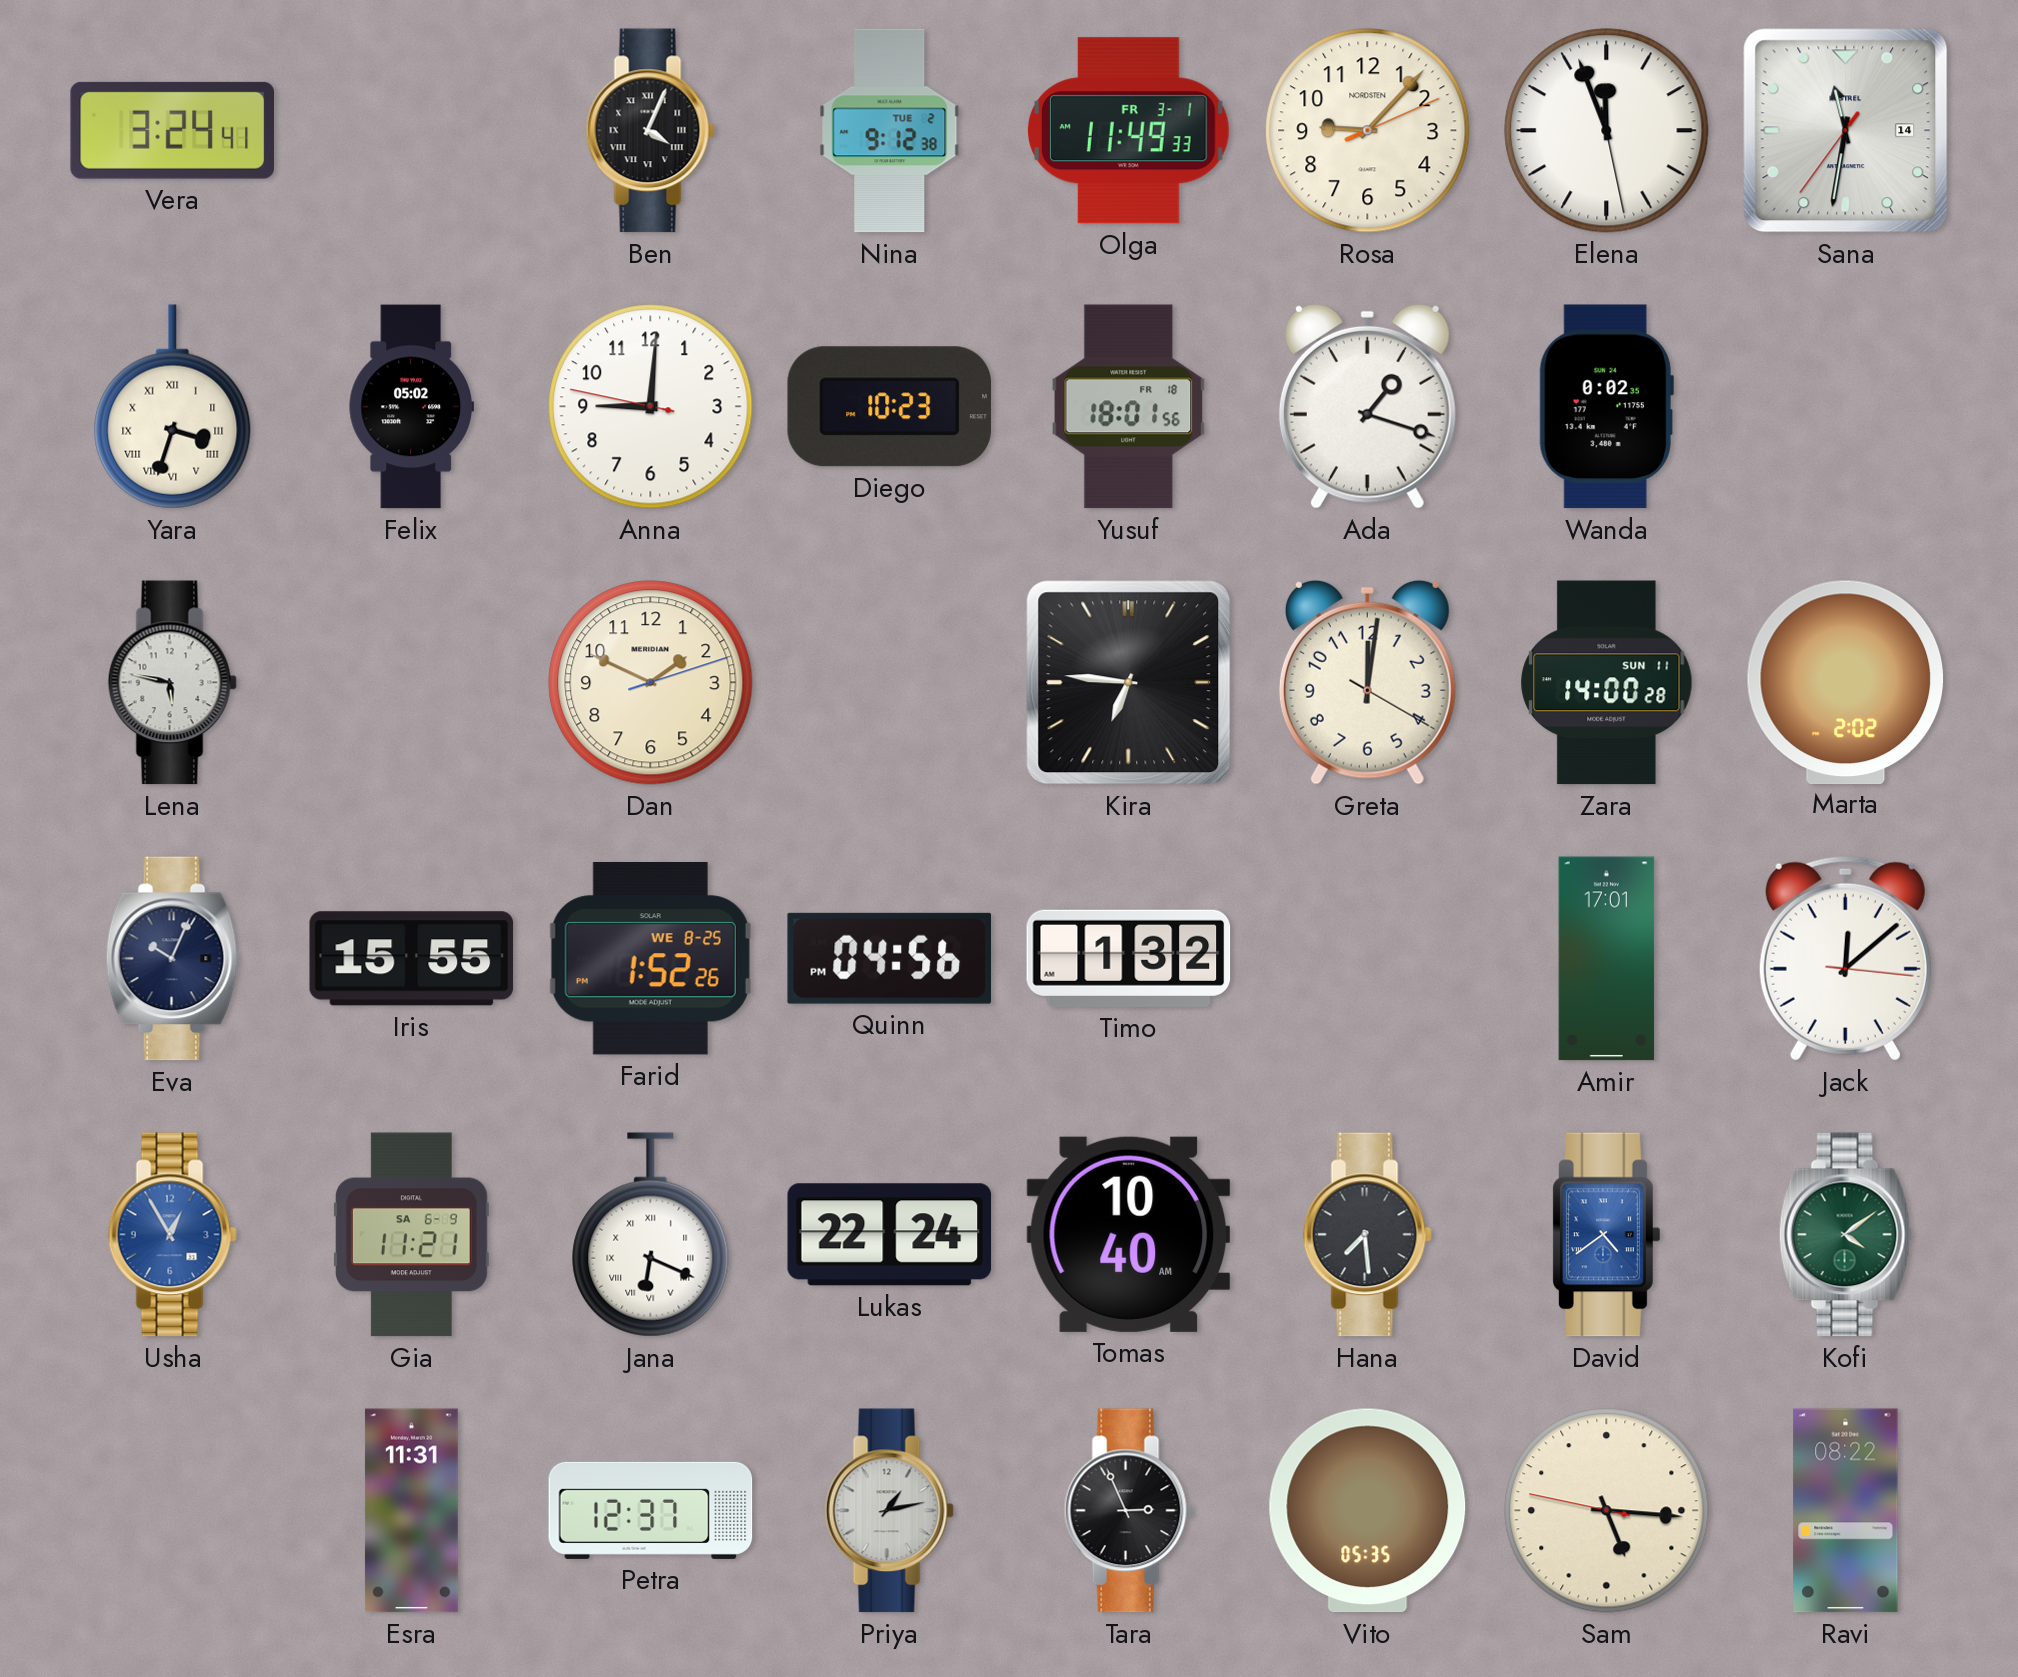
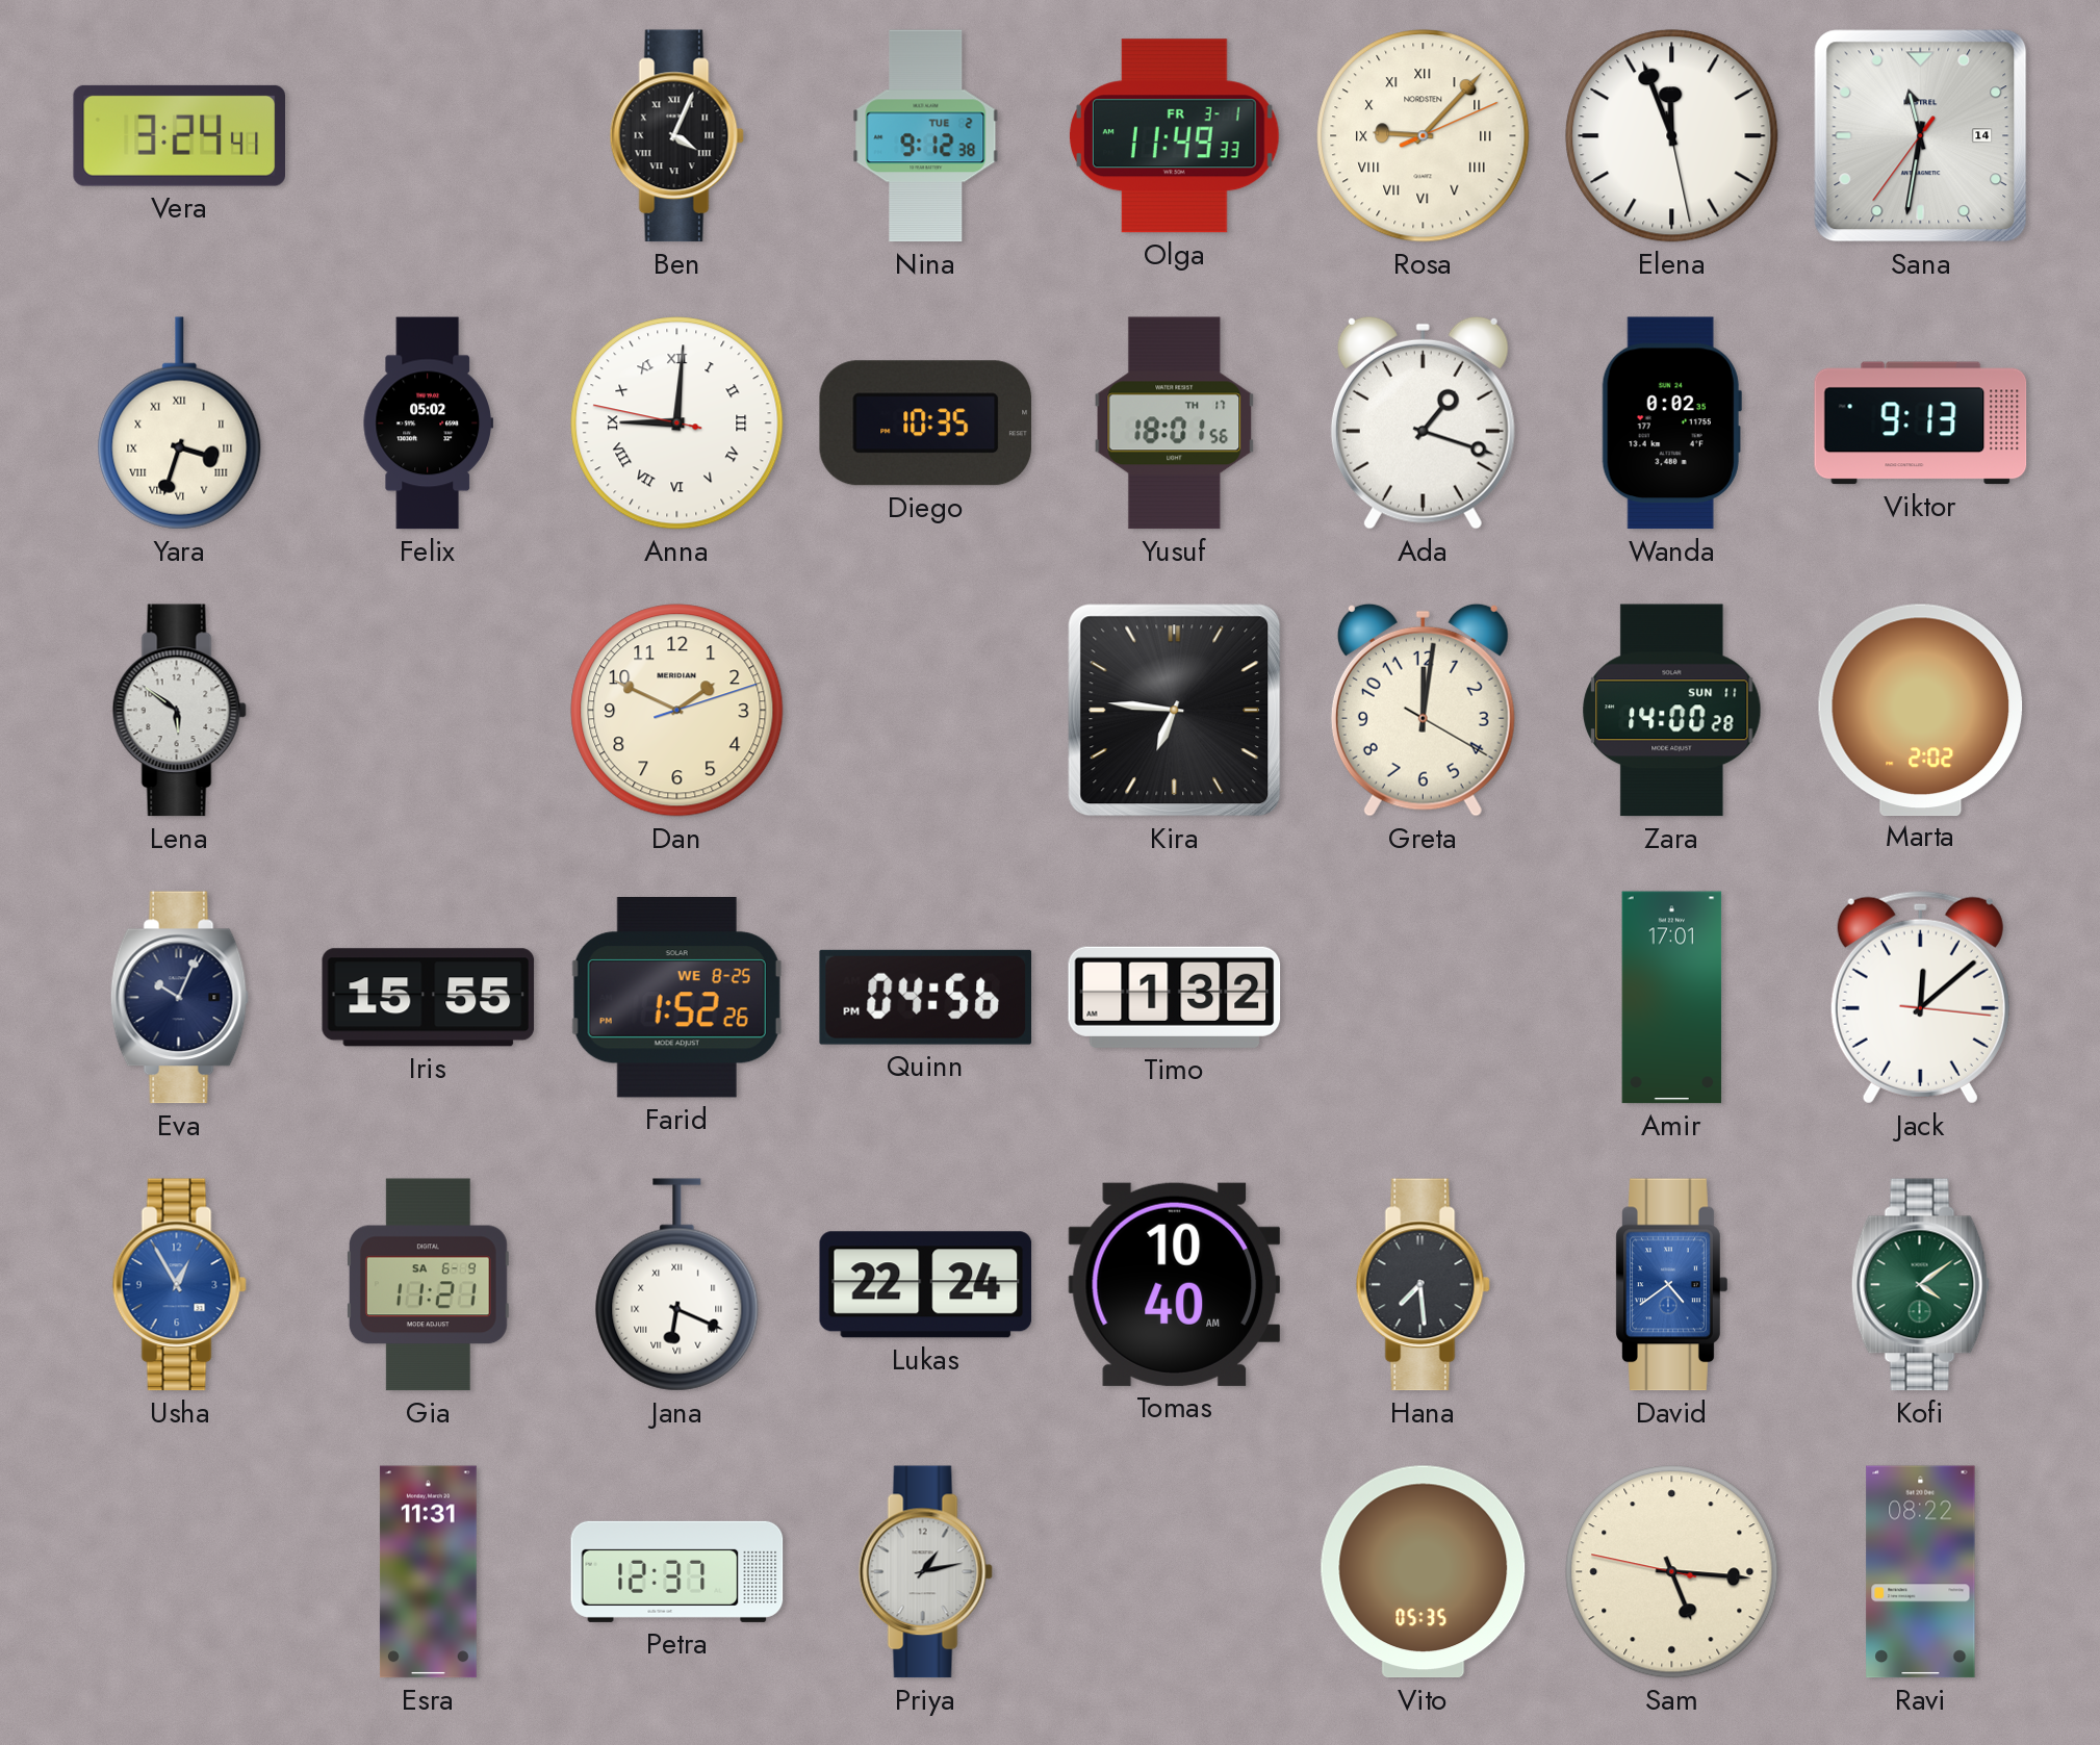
Rosa numerals: Arabic -> Roman
Anna numerals: Arabic -> Roman
Diego: 10:23 -> 10:35
Yusuf date: FR 18 -> TH 17
Viktor: none -> 9:13
Lena: 5:47 -> 5:51
Tara: 2:56 -> none
